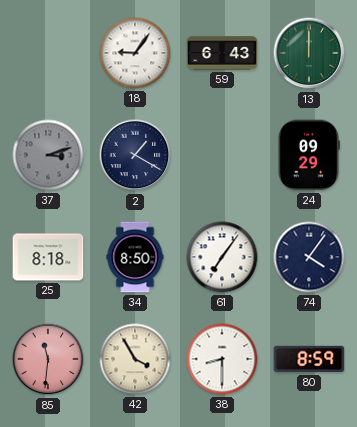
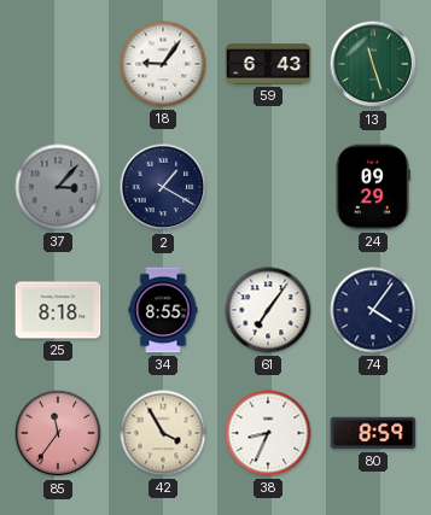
13: 12:00 -> 11:27
37: 3:12 -> 3:07
34: 8:50 -> 8:55
85: 11:31 -> 11:36
38: 8:30 -> 8:34
